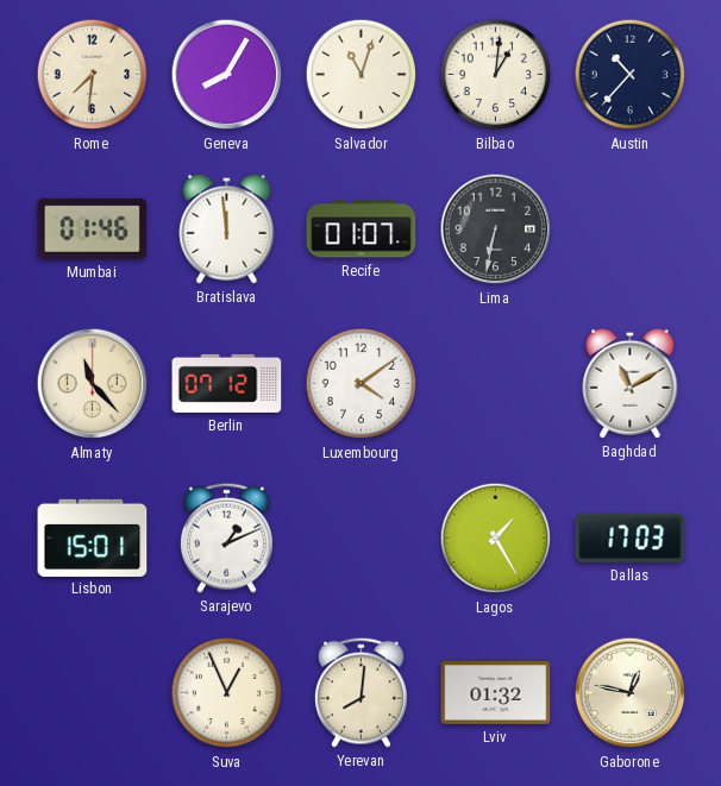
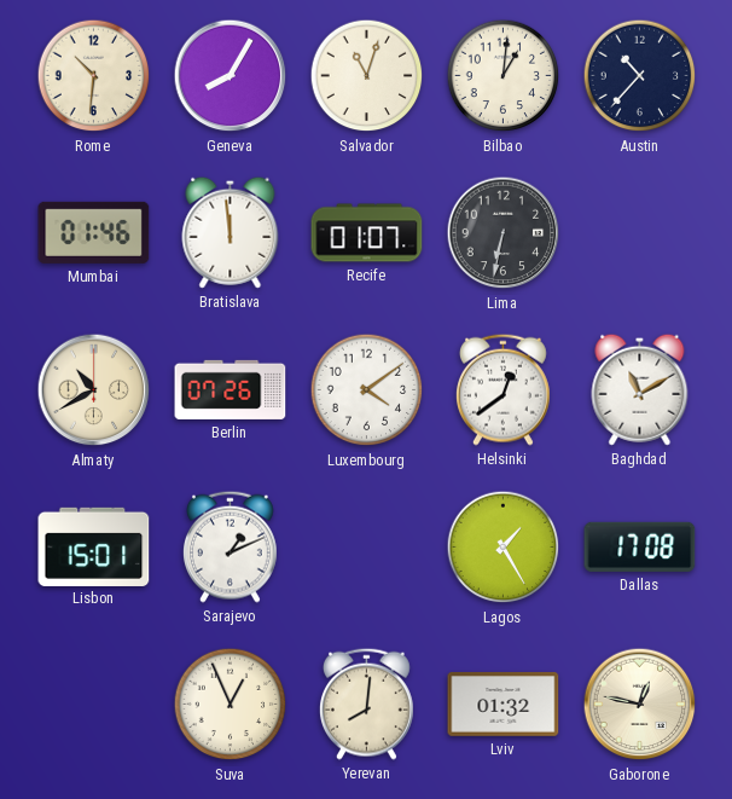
Rome: 7:31 -> 10:31
Almaty: 11:23 -> 10:40
Berlin: 07:12 -> 07:26
Helsinki: none -> 12:39
Dallas: 17:03 -> 17:08
